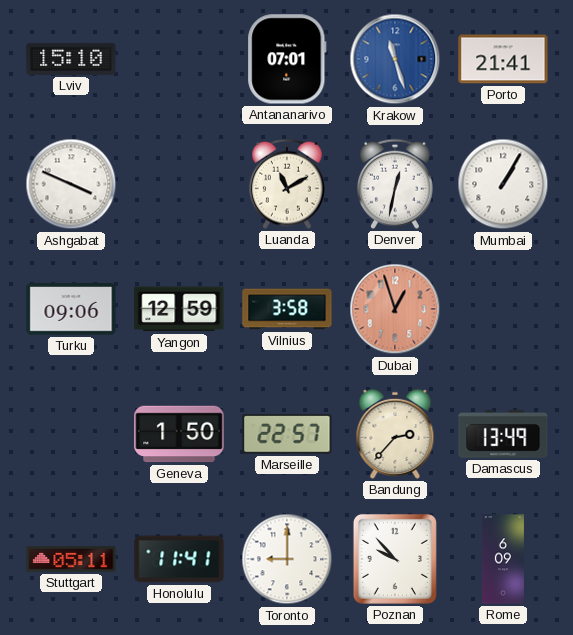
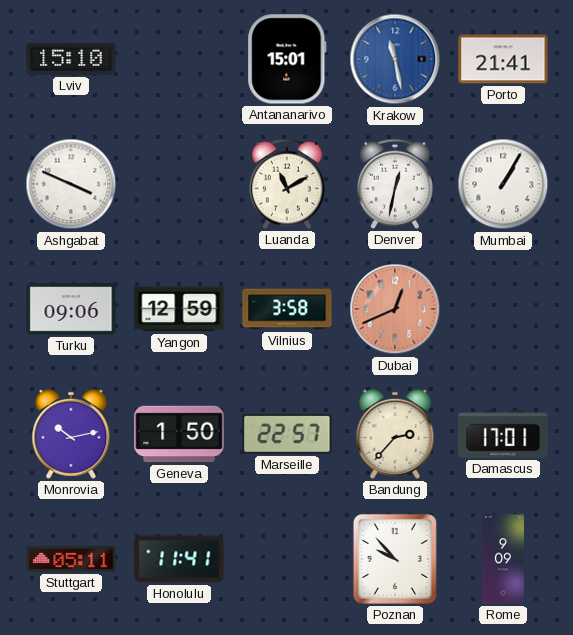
Antananarivo: 07:01 -> 15:01
Krakow: 11:27 -> 11:28
Dubai: 12:57 -> 12:41
Monrovia: none -> 10:13
Damascus: 13:49 -> 17:01
Toronto: 9:00 -> none
Rome: 6:09 -> 9:09
